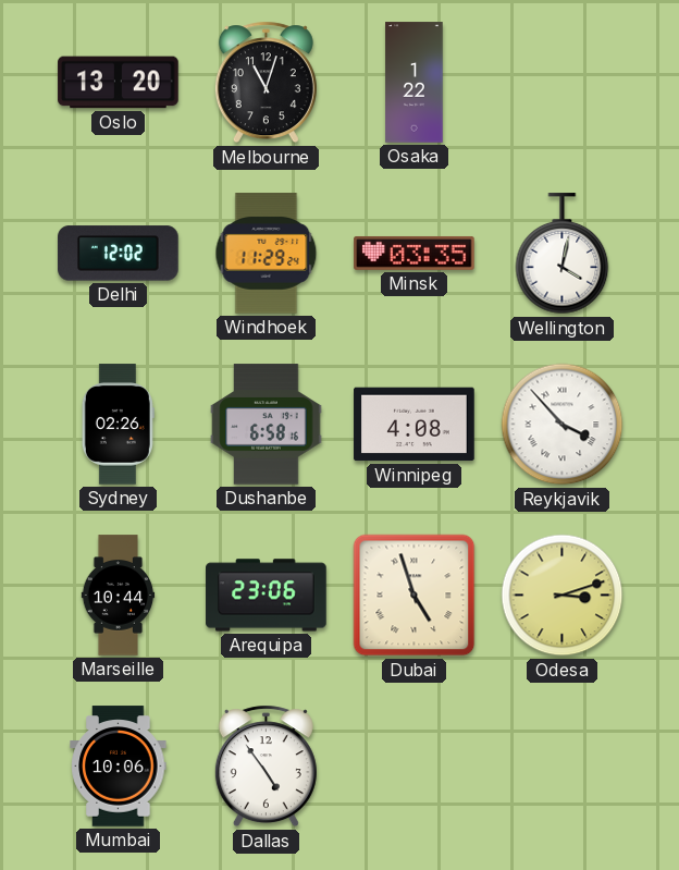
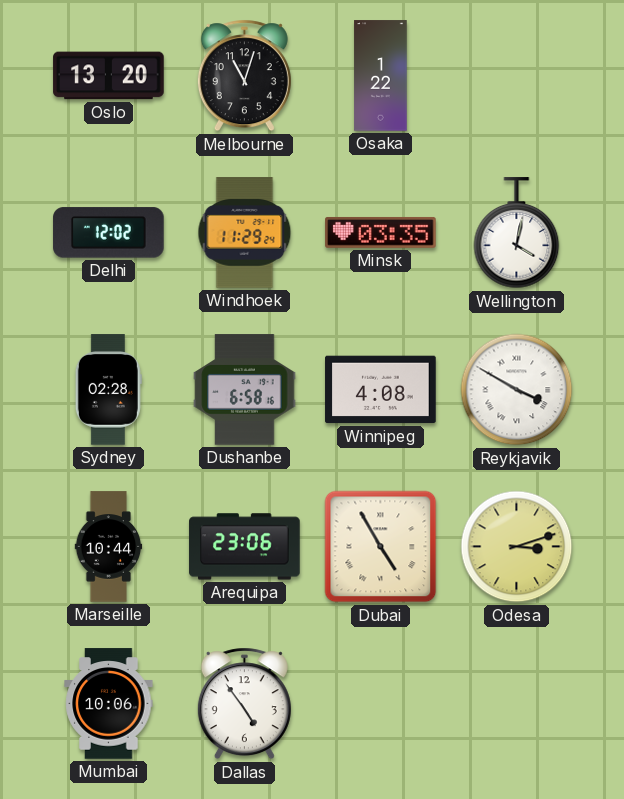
Sydney: 02:26 -> 02:28
Reykjavik: 3:53 -> 3:50
Dubai: 4:57 -> 4:55
